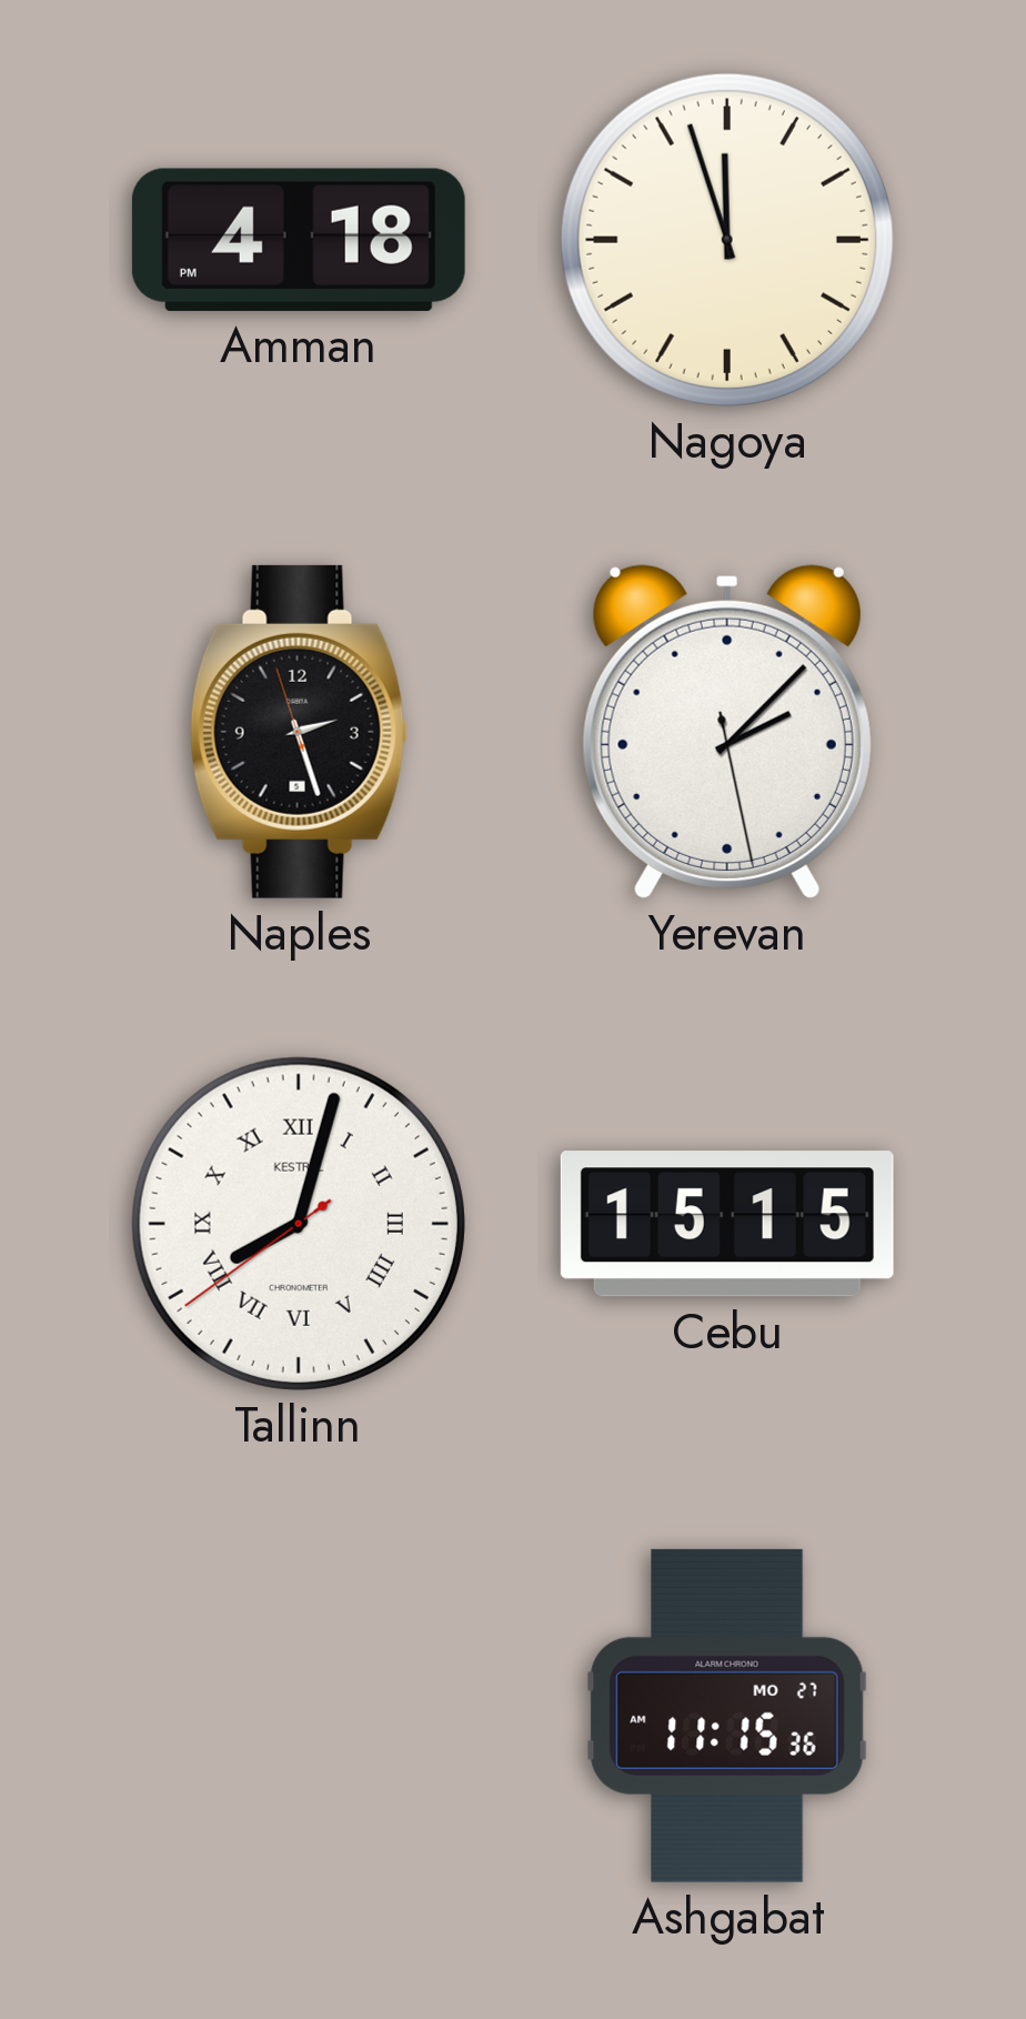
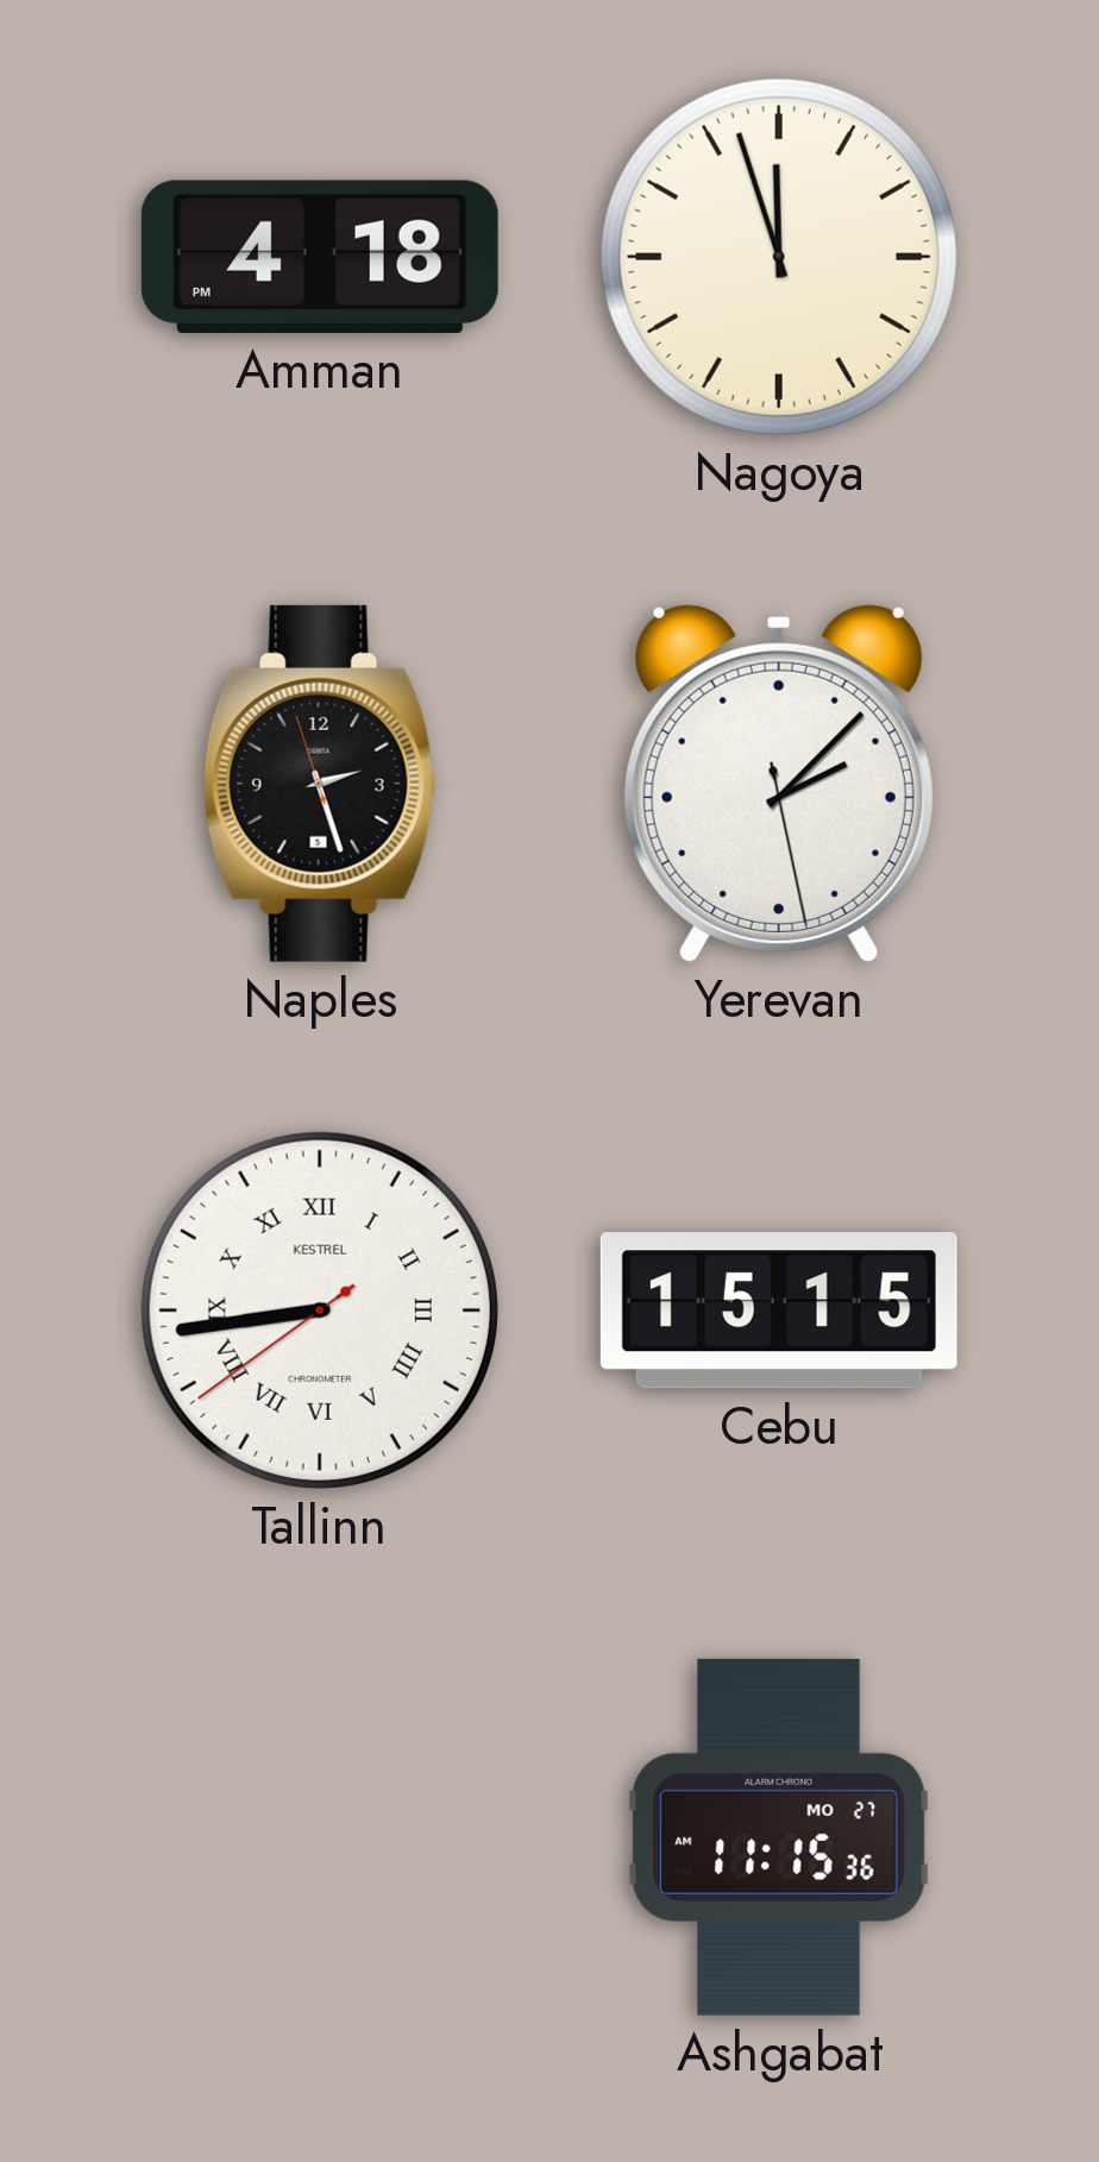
Tallinn: 8:02 -> 8:43
